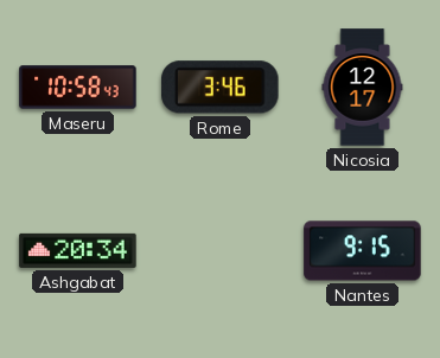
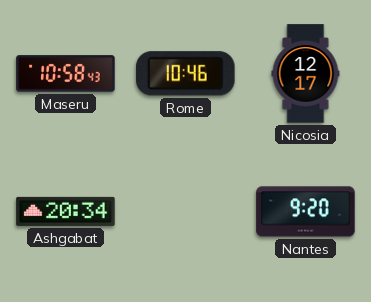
Rome: 3:46 -> 10:46
Nantes: 9:15 -> 9:20
